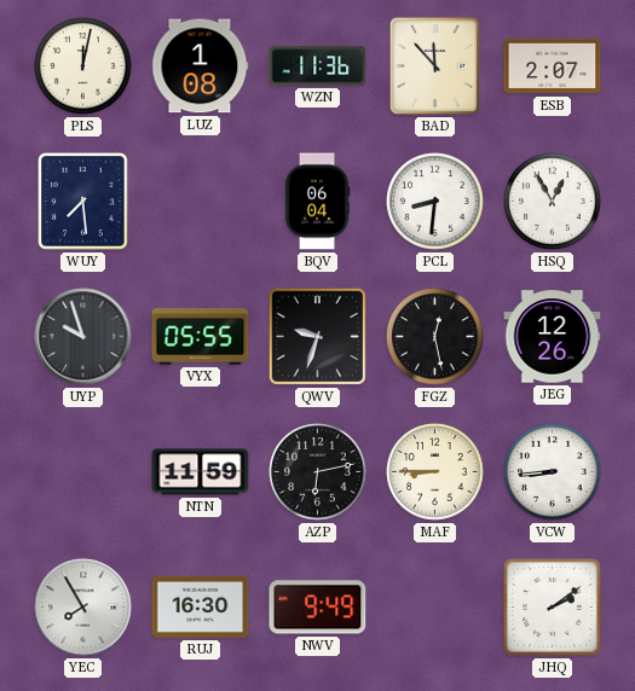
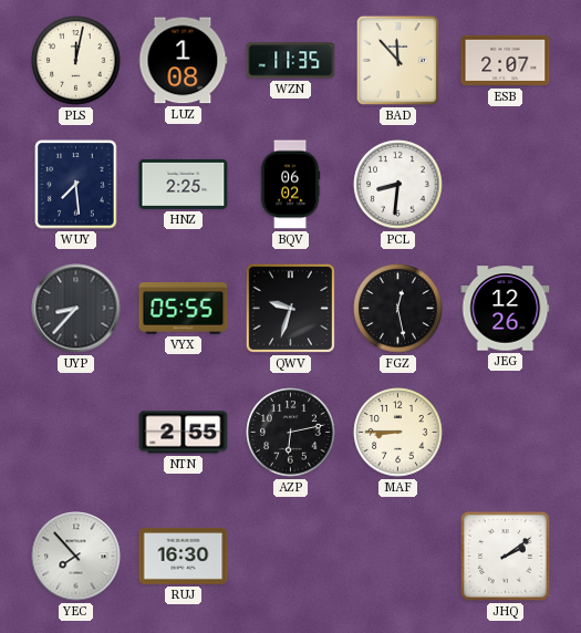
WZN: 11:36 -> 11:35
HNZ: none -> 2:25
BQV: 06:04 -> 06:02
HSQ: 12:55 -> none
UYP: 9:57 -> 8:37
NTN: 11:59 -> 2:55
VCW: 8:44 -> none
YEC: 7:55 -> 7:53
NWV: 9:49 -> none
